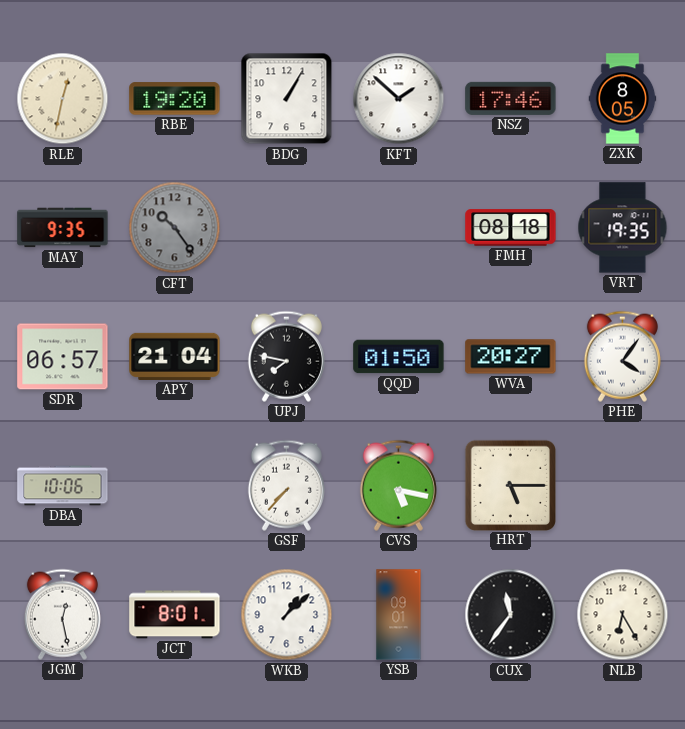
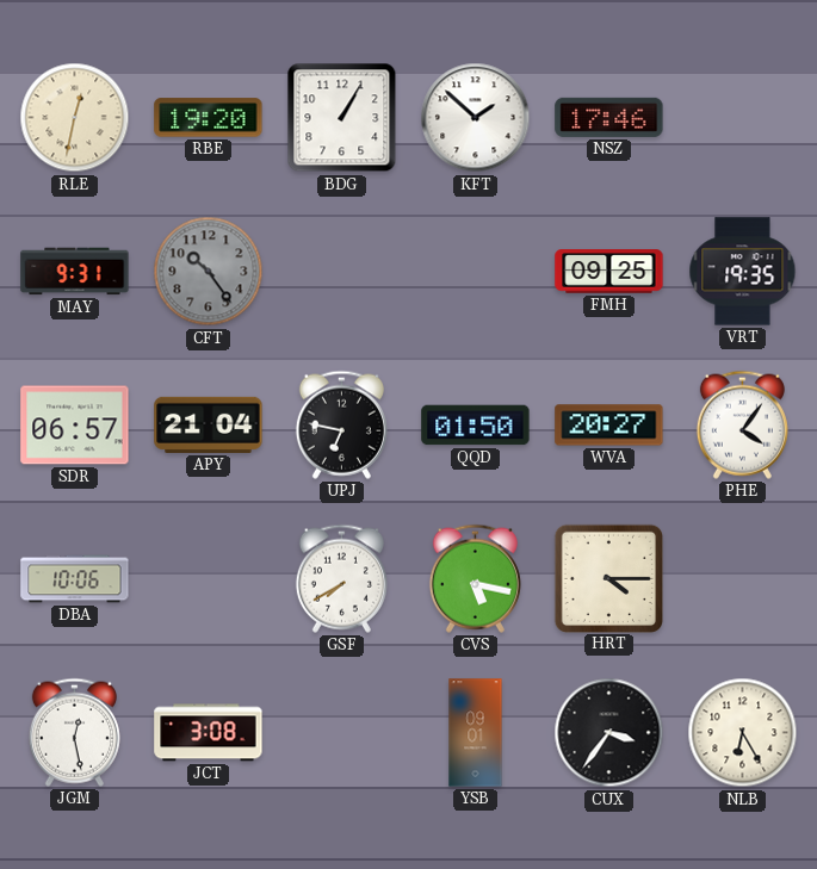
ZXK: 8:05 -> none
MAY: 9:35 -> 9:31
FMH: 08:18 -> 09:25
UPJ: 7:47 -> 6:47
GSF: 7:37 -> 7:40
HRT: 5:15 -> 4:15
JCT: 8:01 -> 3:08
WKB: 1:08 -> none
CUX: 11:36 -> 3:36
